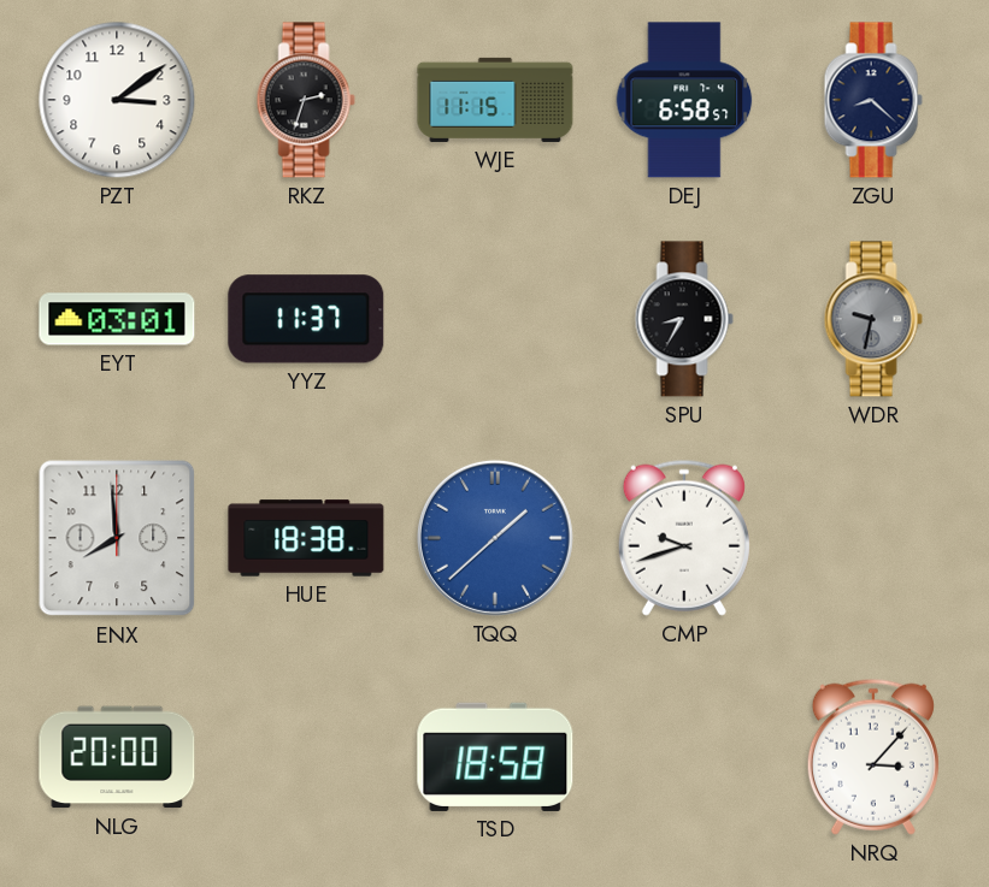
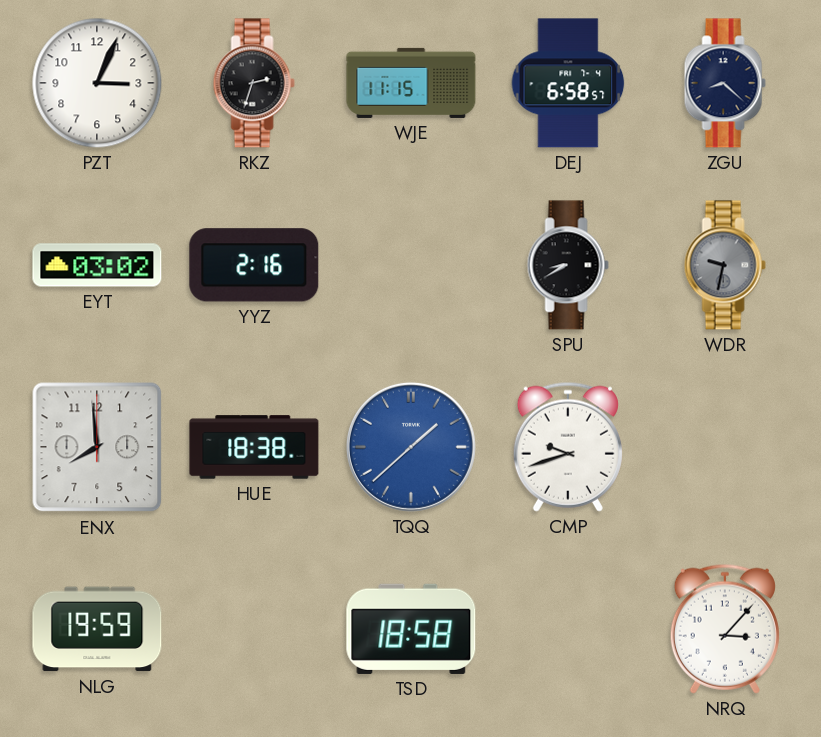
PZT: 3:09 -> 3:04
EYT: 03:01 -> 03:02
YYZ: 11:37 -> 2:16
SPU: 8:35 -> 8:40
NLG: 20:00 -> 19:59
